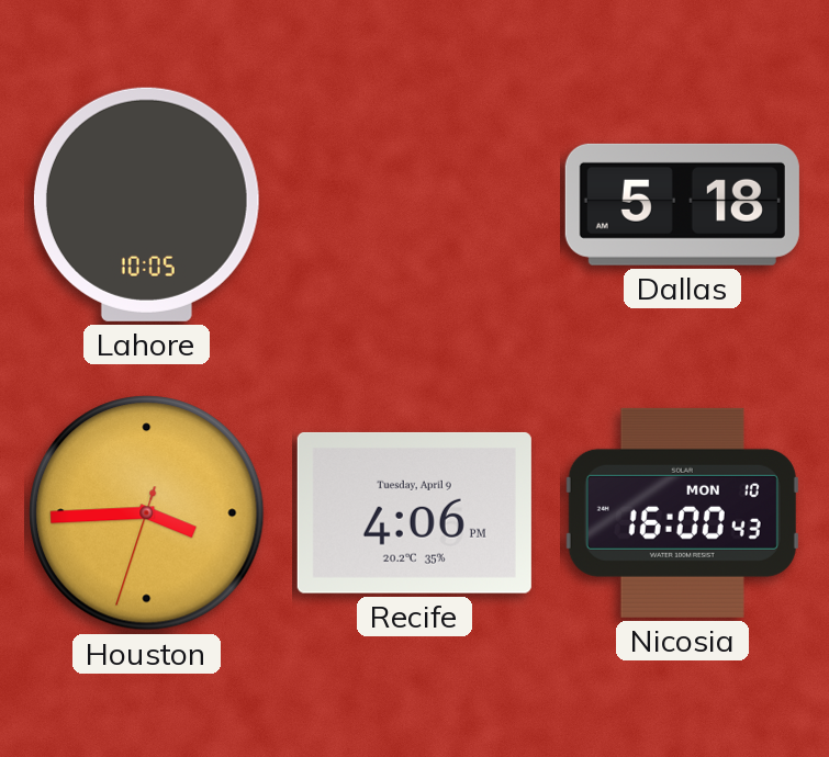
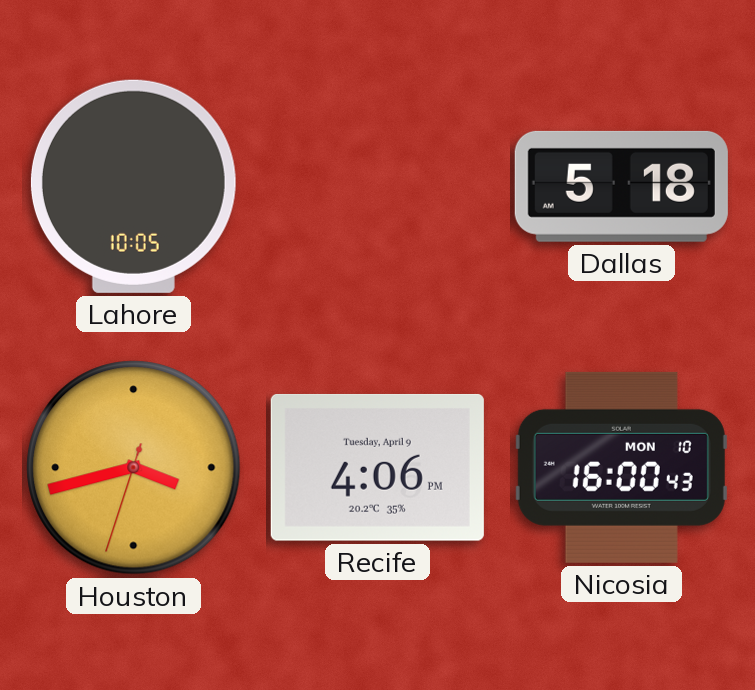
Houston: 3:44 -> 3:42
